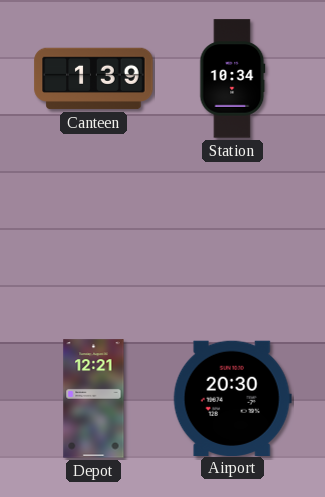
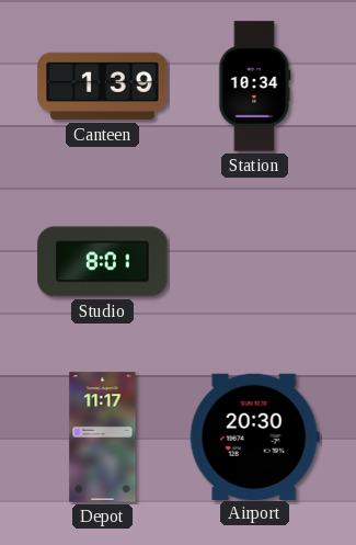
Studio: none -> 8:01
Depot: 12:21 -> 11:17
